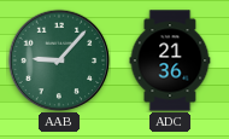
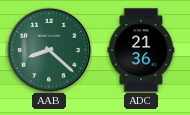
AAB: 9:07 -> 8:22
